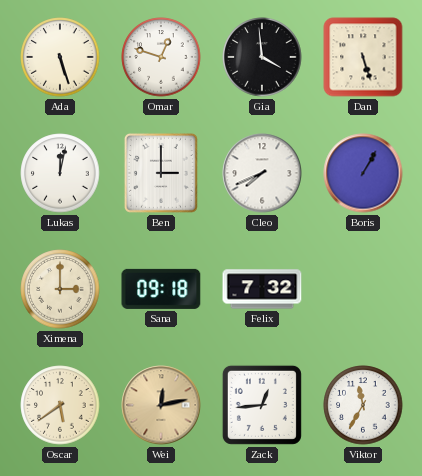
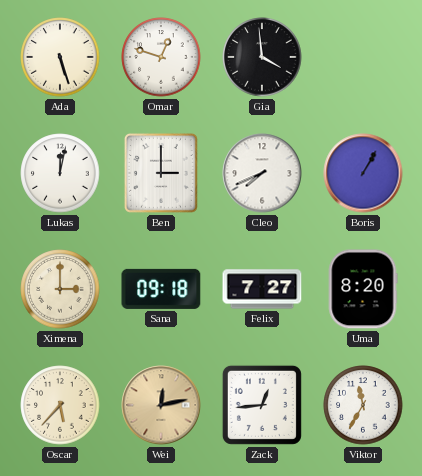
Dan: 5:27 -> none
Felix: 7:32 -> 7:27
Uma: none -> 8:20
Oscar: 5:39 -> 5:37
